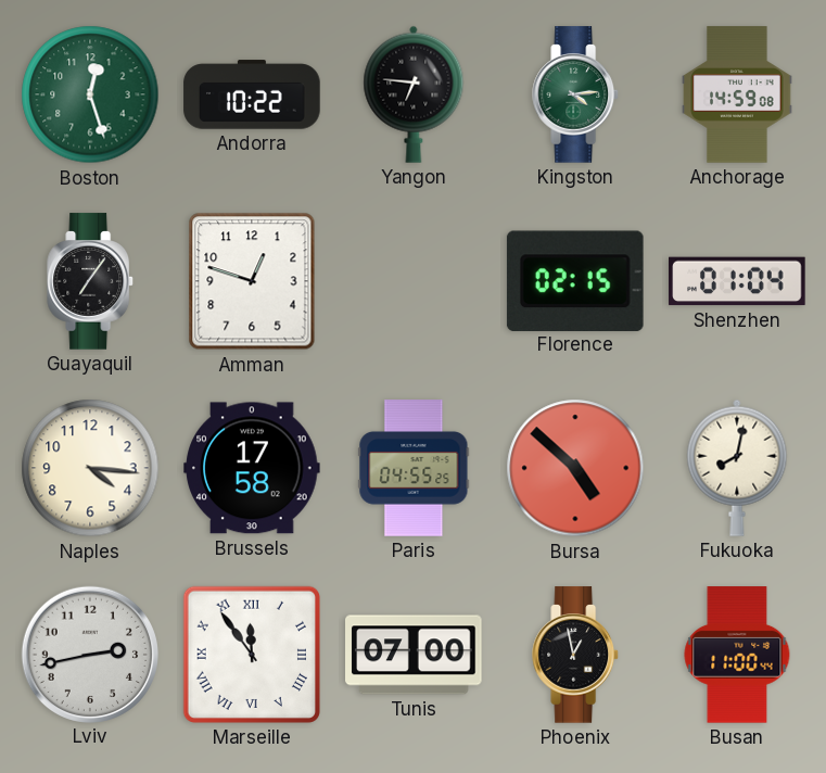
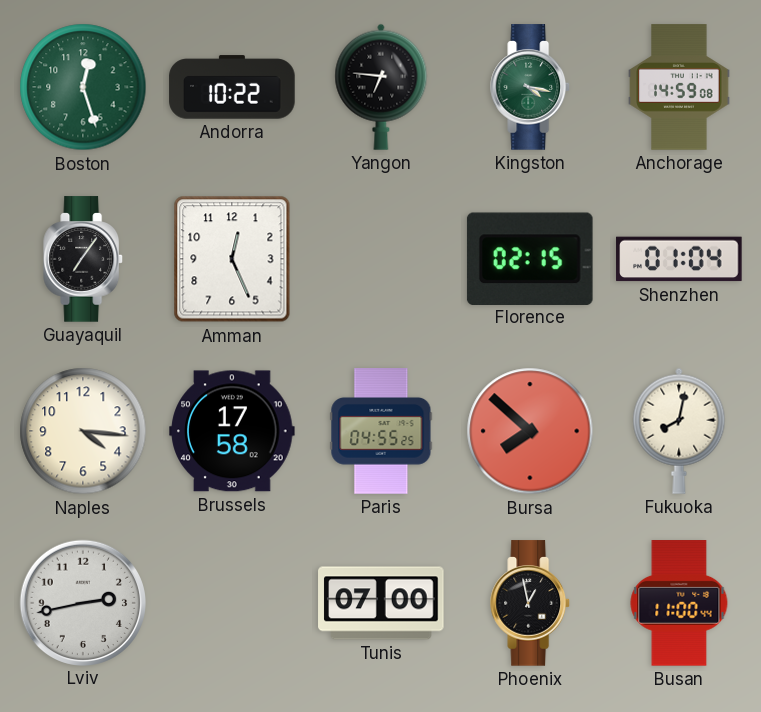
Kingston: 4:14 -> 4:17
Amman: 12:48 -> 12:26
Bursa: 4:52 -> 7:52
Marseille: 11:54 -> none
